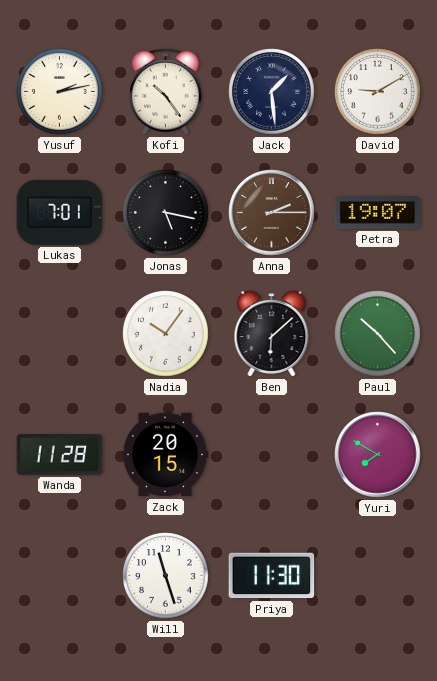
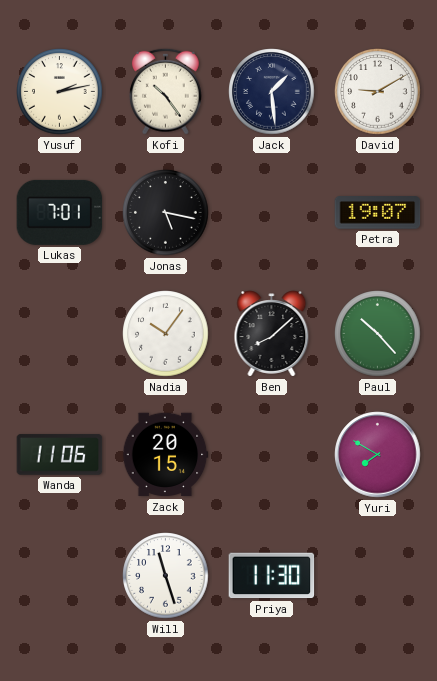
Anna: 2:15 -> none
Ben: 6:08 -> 8:08
Wanda: 11:28 -> 11:06
